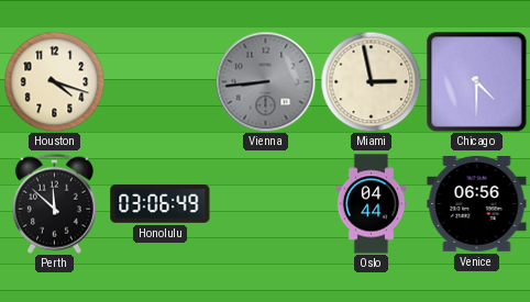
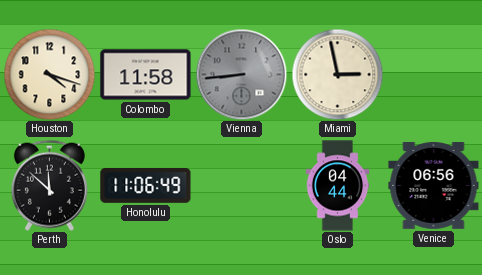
Colombo: none -> 11:58
Chicago: 4:30 -> none
Honolulu: 03:06 -> 11:06
